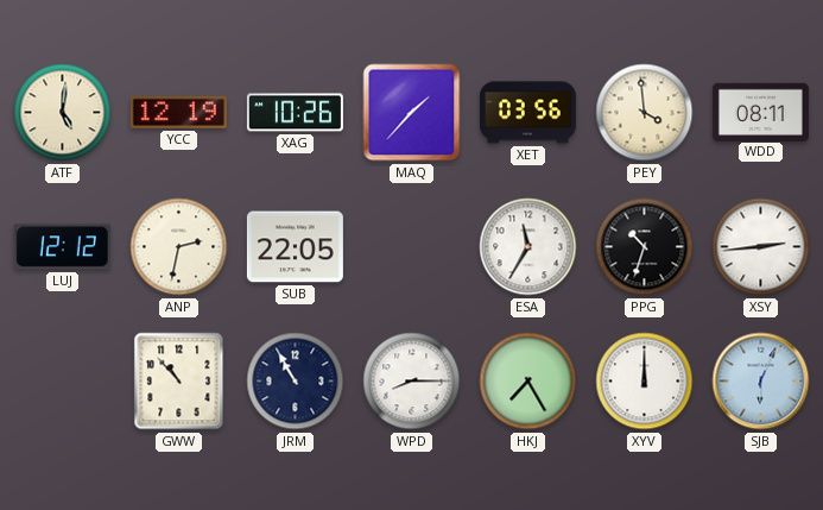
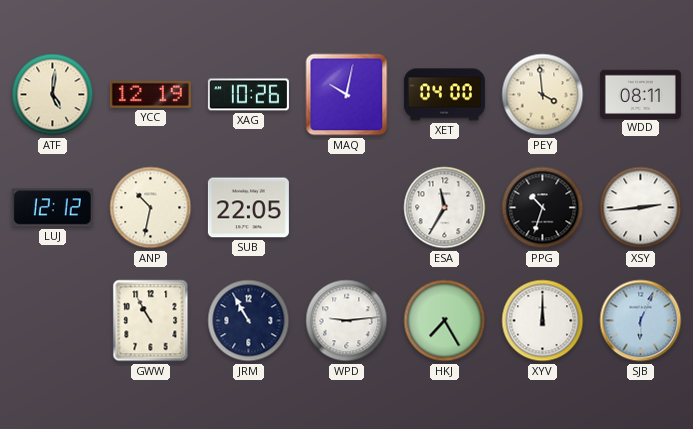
MAQ: 1:37 -> 10:02
XET: 03:56 -> 04:00
ANP: 2:32 -> 10:32
GWW: 10:53 -> 10:55
WPD: 8:15 -> 9:14
